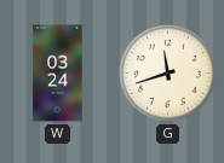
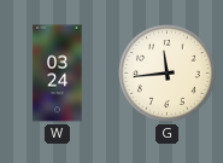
G: 11:42 -> 11:44
